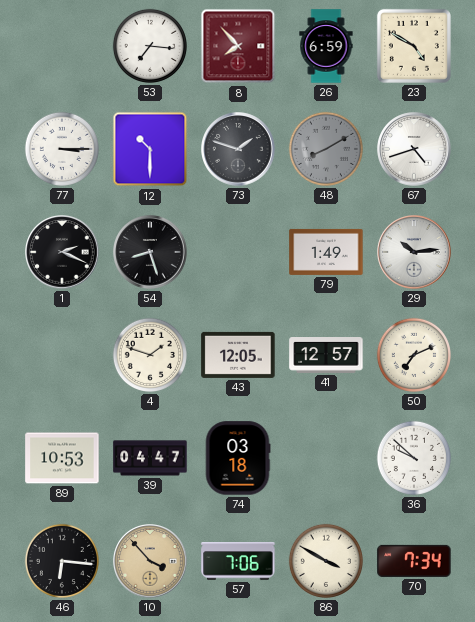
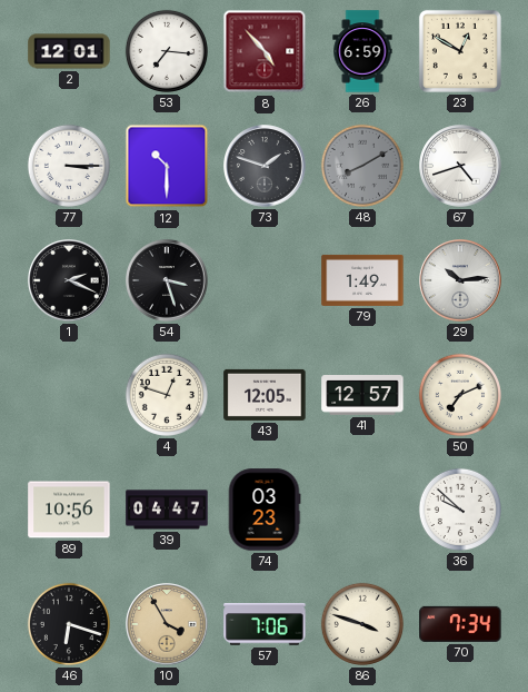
2: none -> 12:01
8: 7:53 -> 4:53
23: 4:50 -> 12:50
54: 8:27 -> 3:27
4: 1:48 -> 12:48
89: 10:53 -> 10:56
74: 03:18 -> 03:23
46: 6:16 -> 6:18
10: 3:53 -> 3:55
86: 3:50 -> 3:48
